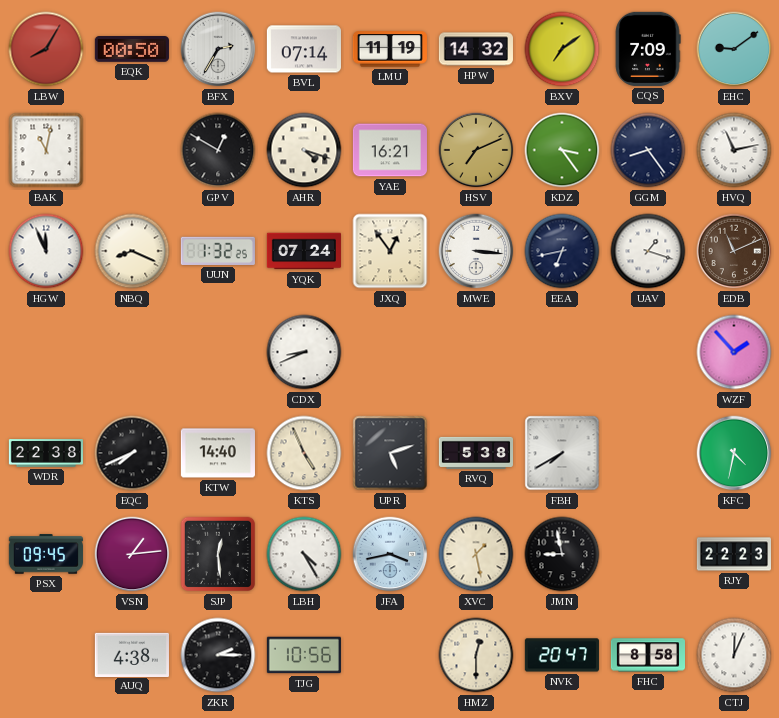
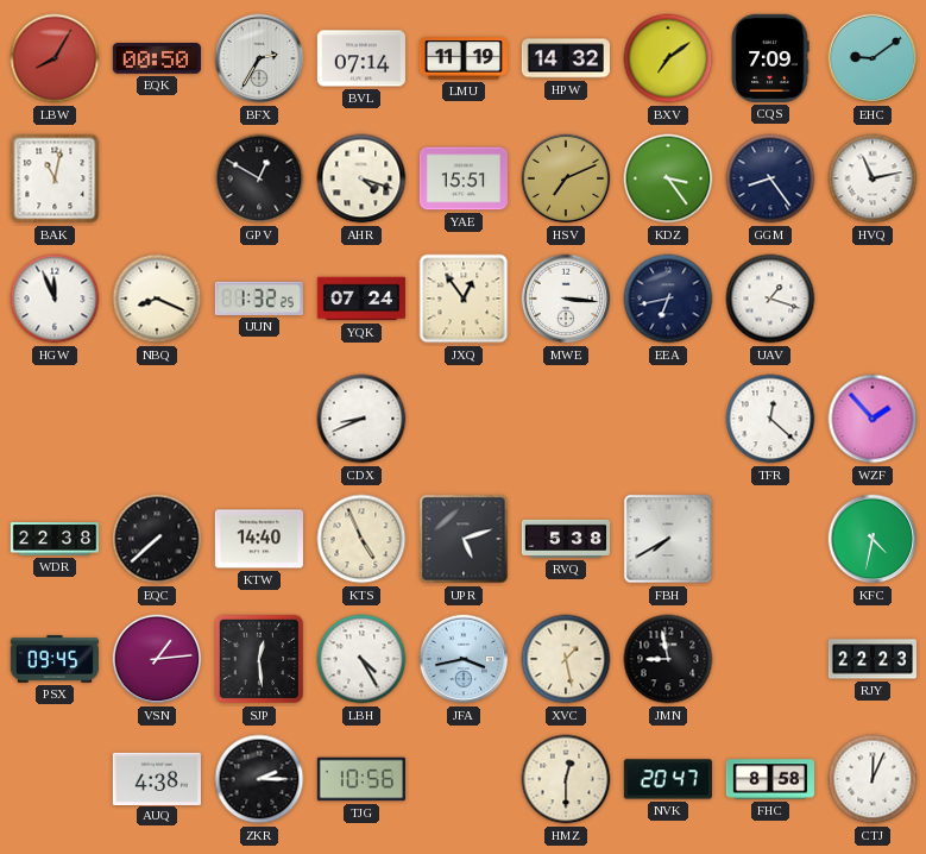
YAE: 16:21 -> 15:51
EDB: 11:11 -> none
TFR: none -> 12:22
EQC: 7:41 -> 7:38
